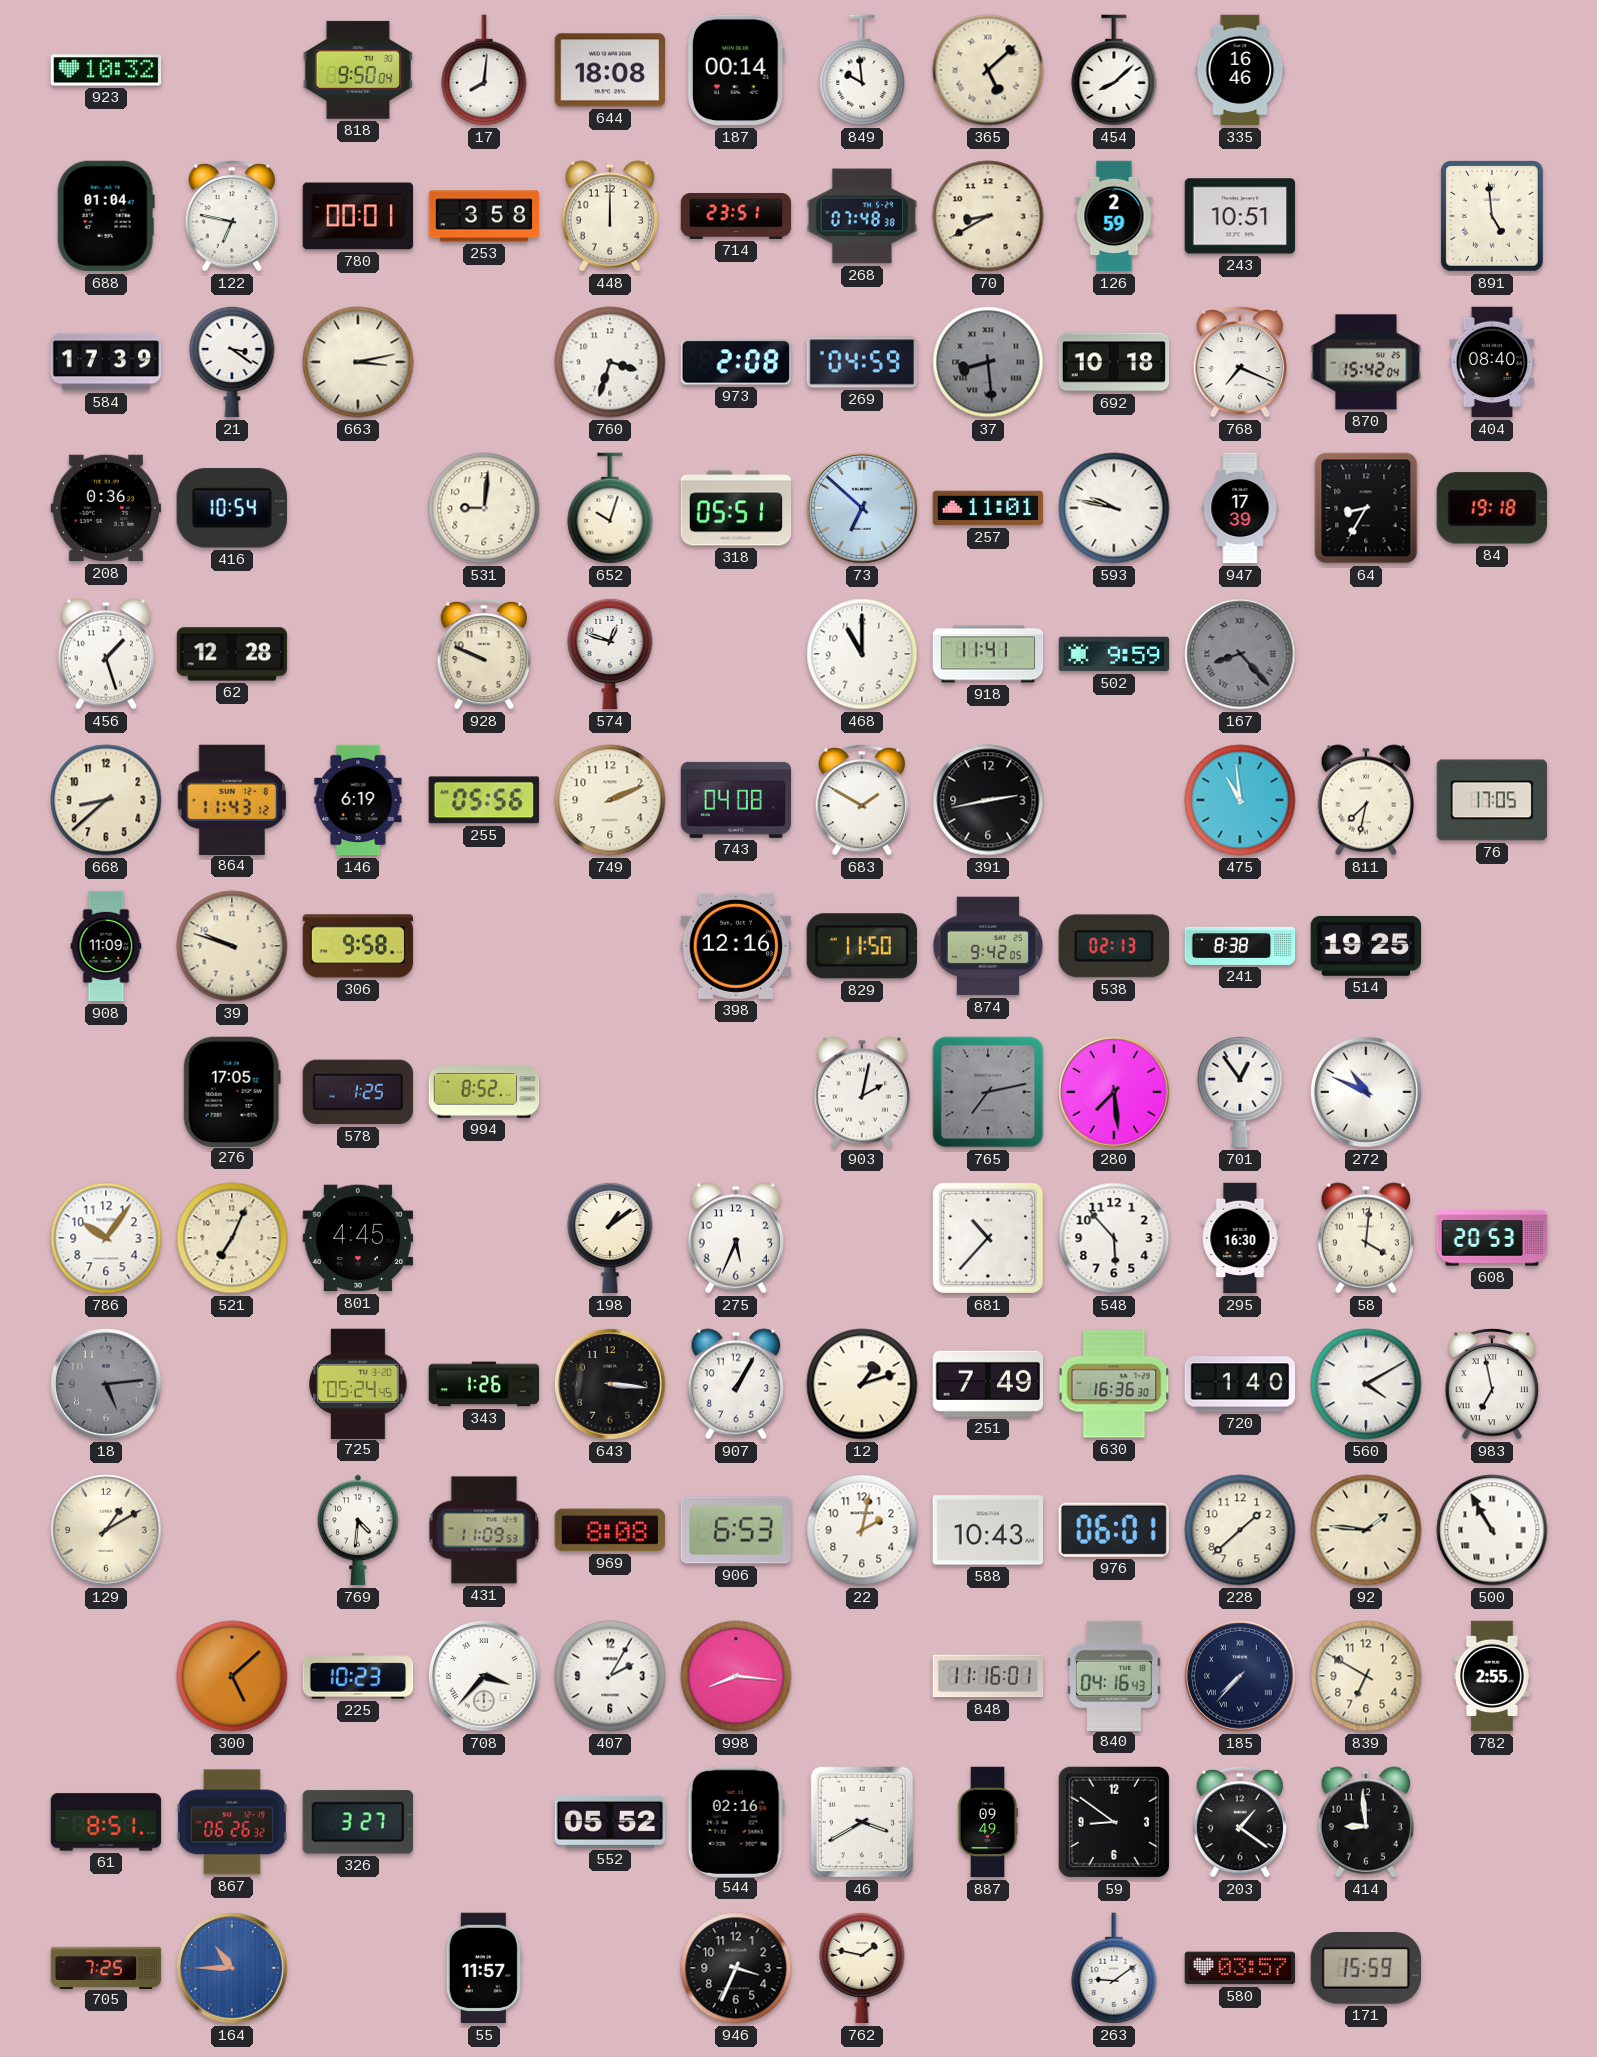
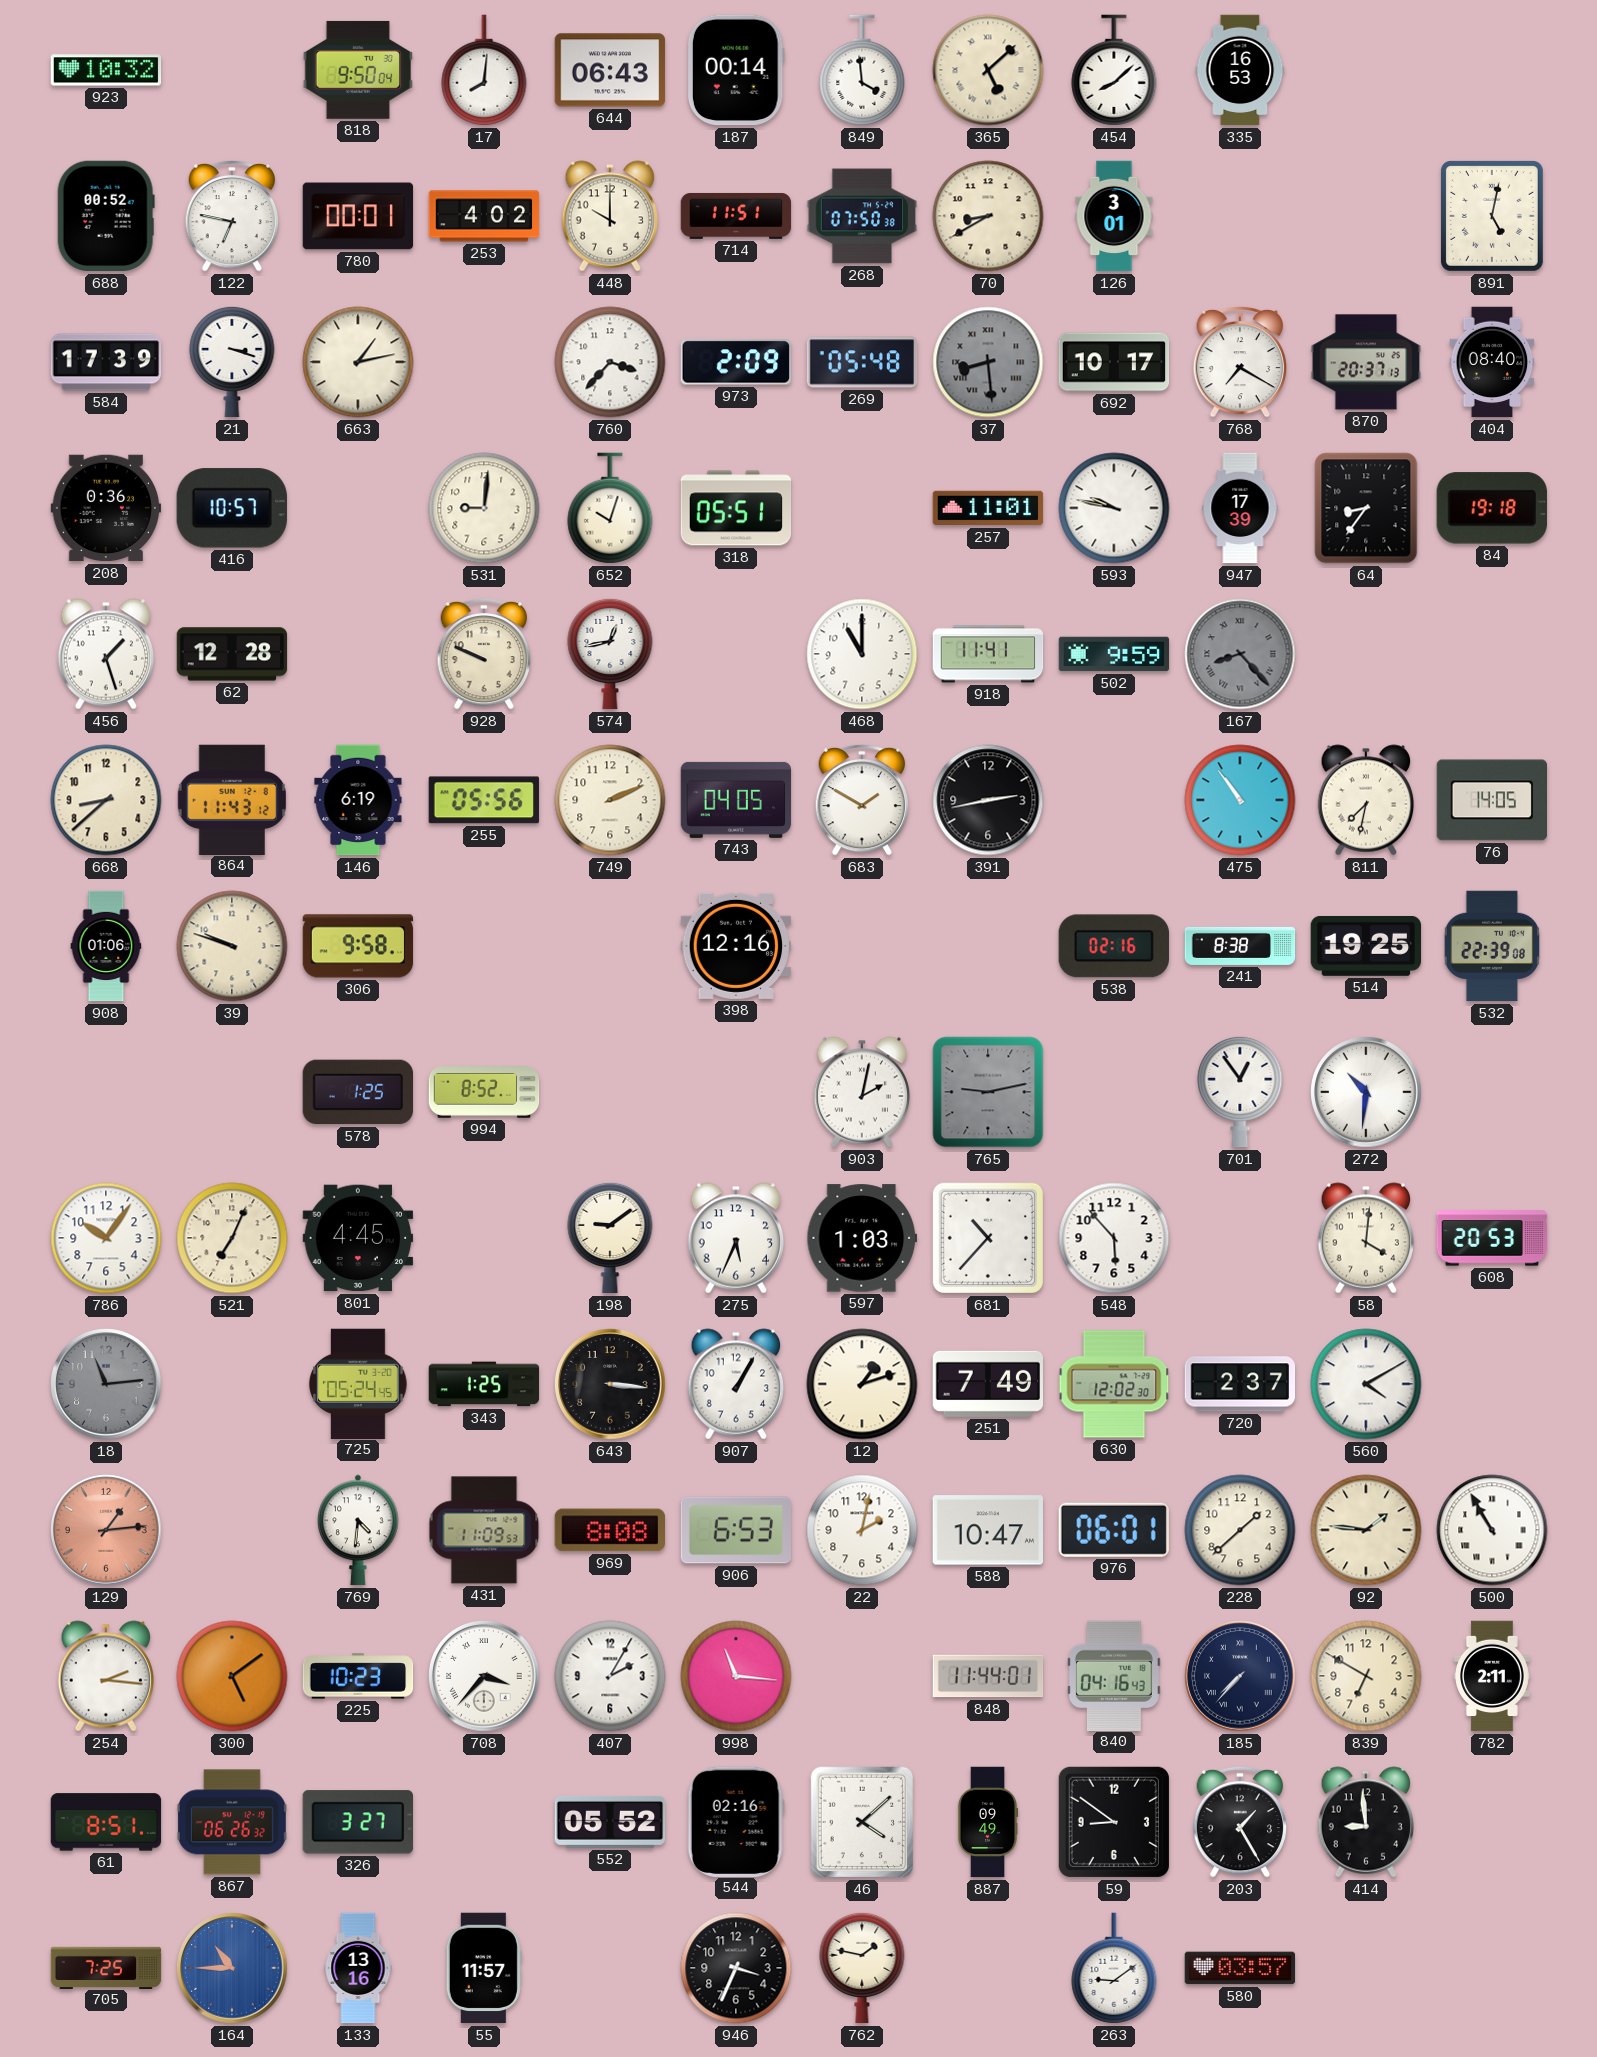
644: 18:08 -> 06:43
849: 9:59 -> 3:59
335: 16:46 -> 16:53
688: 01:04 -> 00:52
253: 3:58 -> 4:02
448: 12:00 -> 10:00
714: 23:51 -> 11:51
268: 07:48 -> 07:50
126: 2:59 -> 3:01
243: 10:51 -> none
891: 4:59 -> 5:02
21: 3:21 -> 3:18
663: 3:13 -> 1:13
760: 3:33 -> 3:37
973: 2:08 -> 2:09
269: 04:59 -> 05:48
692: 10:18 -> 10:17
768: 7:19 -> 7:20
870: 15:42 -> 20:37
416: 10:54 -> 10:57
73: 6:52 -> none
64: 8:35 -> 8:36
574: 12:48 -> 12:43
743: 04:08 -> 04:05
475: 10:59 -> 10:54
76: 17:05 -> 14:05
908: 11:09 -> 01:06
829: 11:50 -> none
874: 9:42 -> none
538: 02:13 -> 02:16
532: none -> 22:39
276: 17:05 -> none
765: 7:13 -> 9:13
280: 7:29 -> none
272: 10:49 -> 10:31
198: 1:09 -> 9:09
597: none -> 1:03
295: 16:30 -> none
18: 5:14 -> 11:14
343: 1:26 -> 1:25
630: 16:36 -> 12:02
720: 1:40 -> 2:37
983: 6:58 -> none
129: 1:10 -> 1:14
129 dial: cream -> salmon
588: 10:43 -> 10:47
254: none -> 2:16
300: 5:08 -> 5:09
998: 8:16 -> 11:16
848: 11:16 -> 11:44
782: 2:55 -> 2:11
46: 3:40 -> 4:08
203: 1:21 -> 1:25
133: none -> 13:16
171: 15:59 -> none
